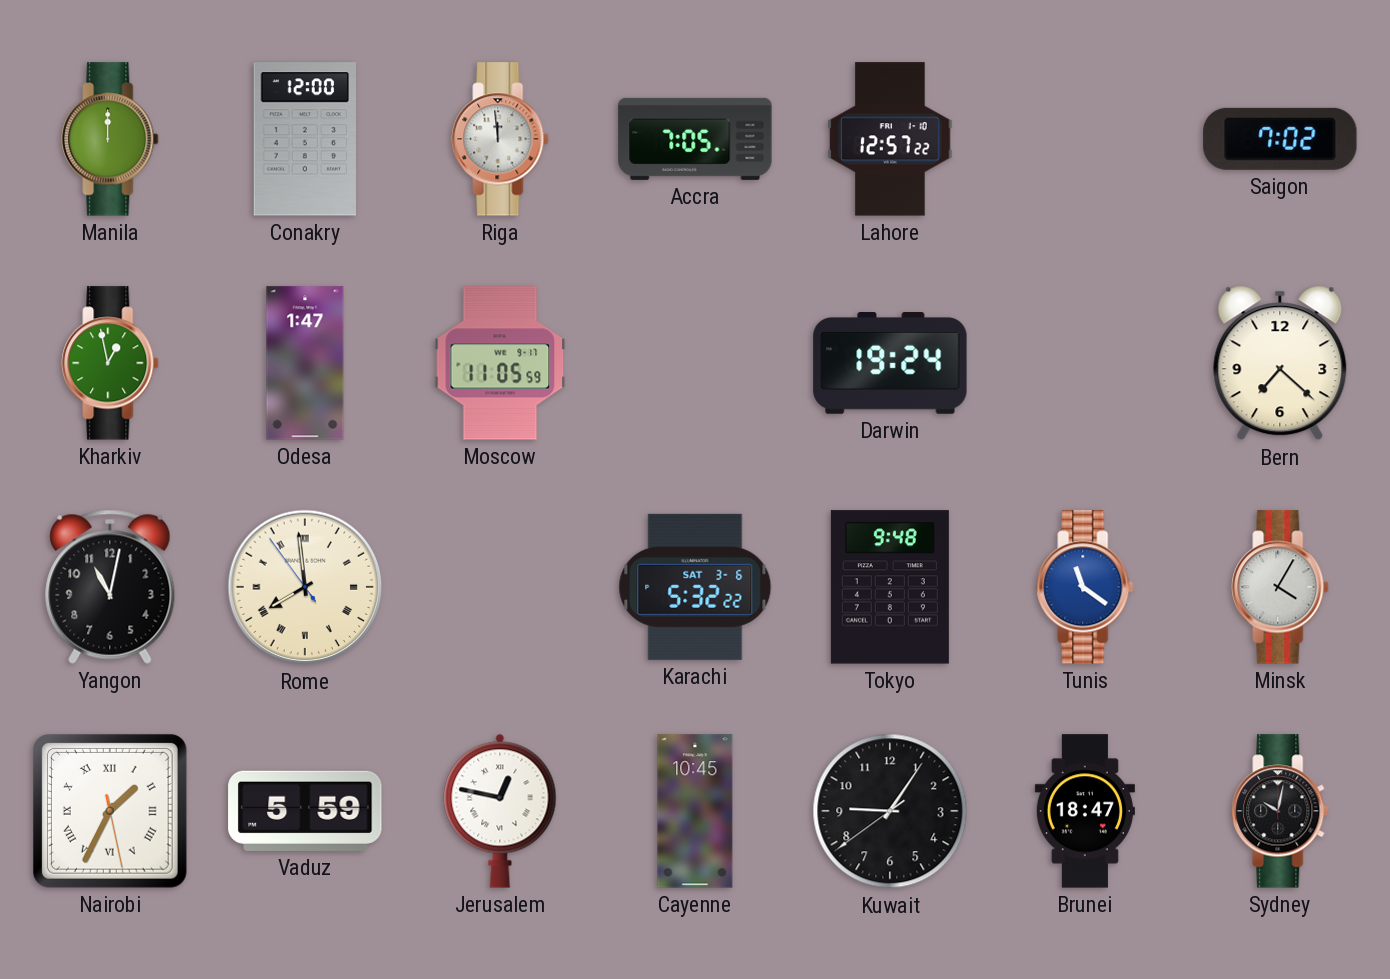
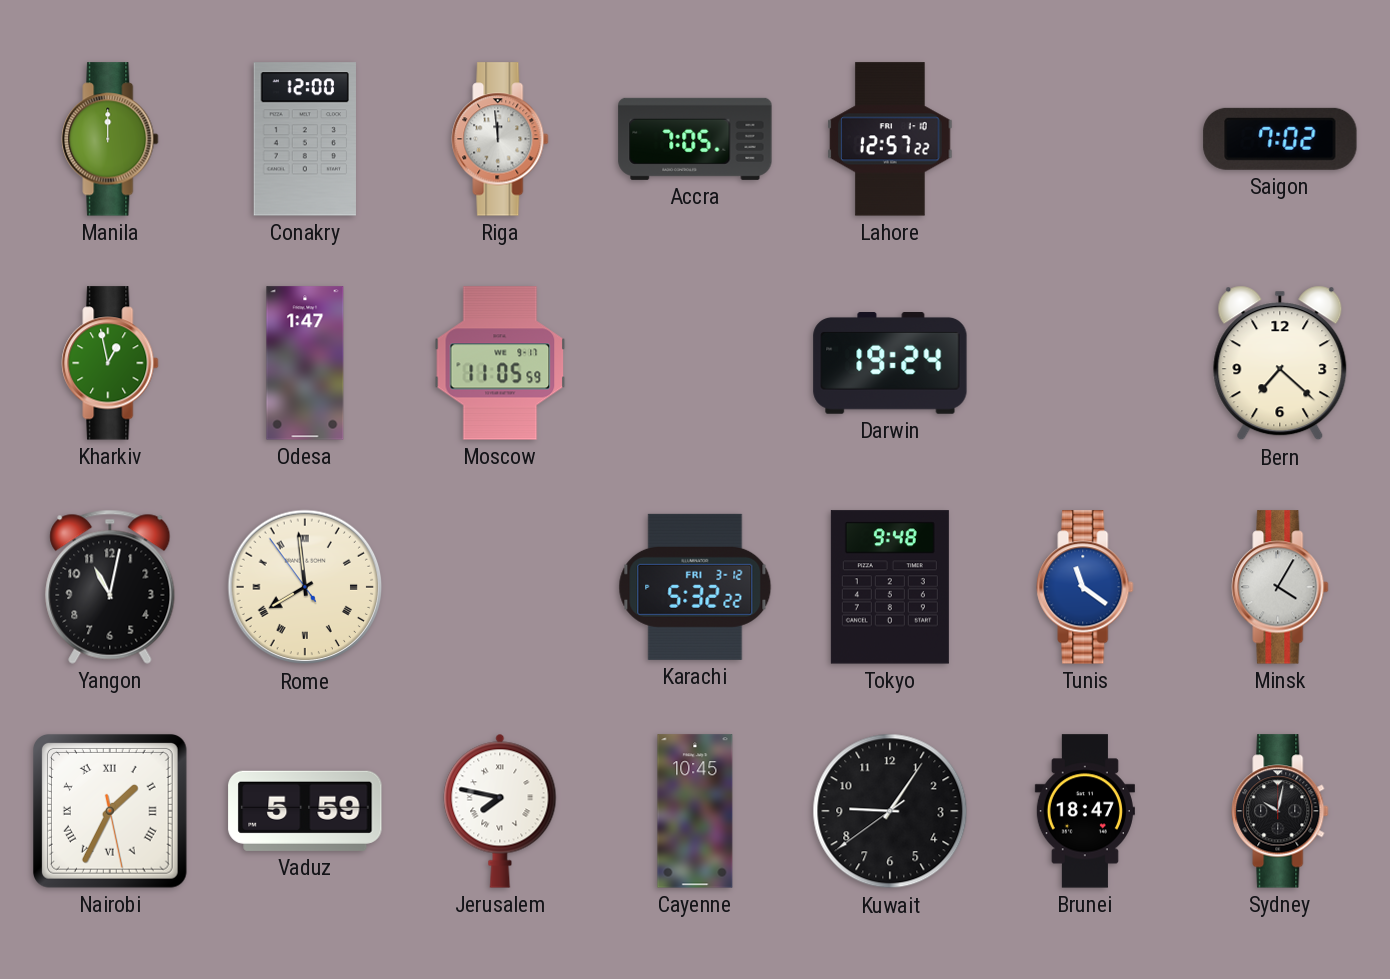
Karachi date: SAT 3-6 -> FRI 3-12
Jerusalem: 12:47 -> 7:47
